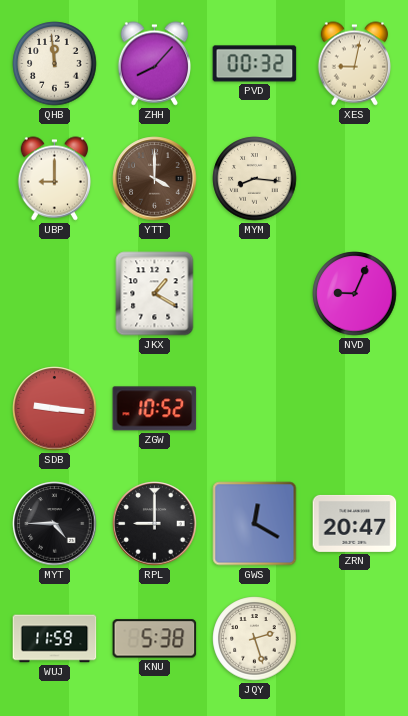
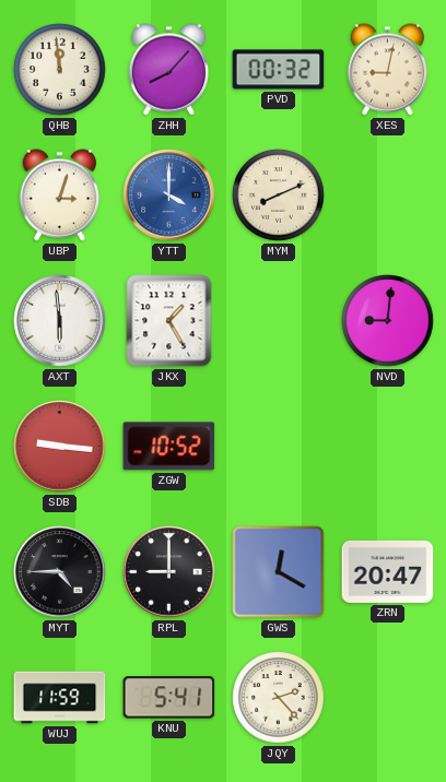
UBP: 9:00 -> 3:03
YTT dial: brown -> blue
MYM: 8:16 -> 8:11
AXT: none -> 5:59
JKX: 1:20 -> 1:25
NVD: 9:04 -> 9:01
KNU: 5:38 -> 5:41
JQY: 2:27 -> 2:23
